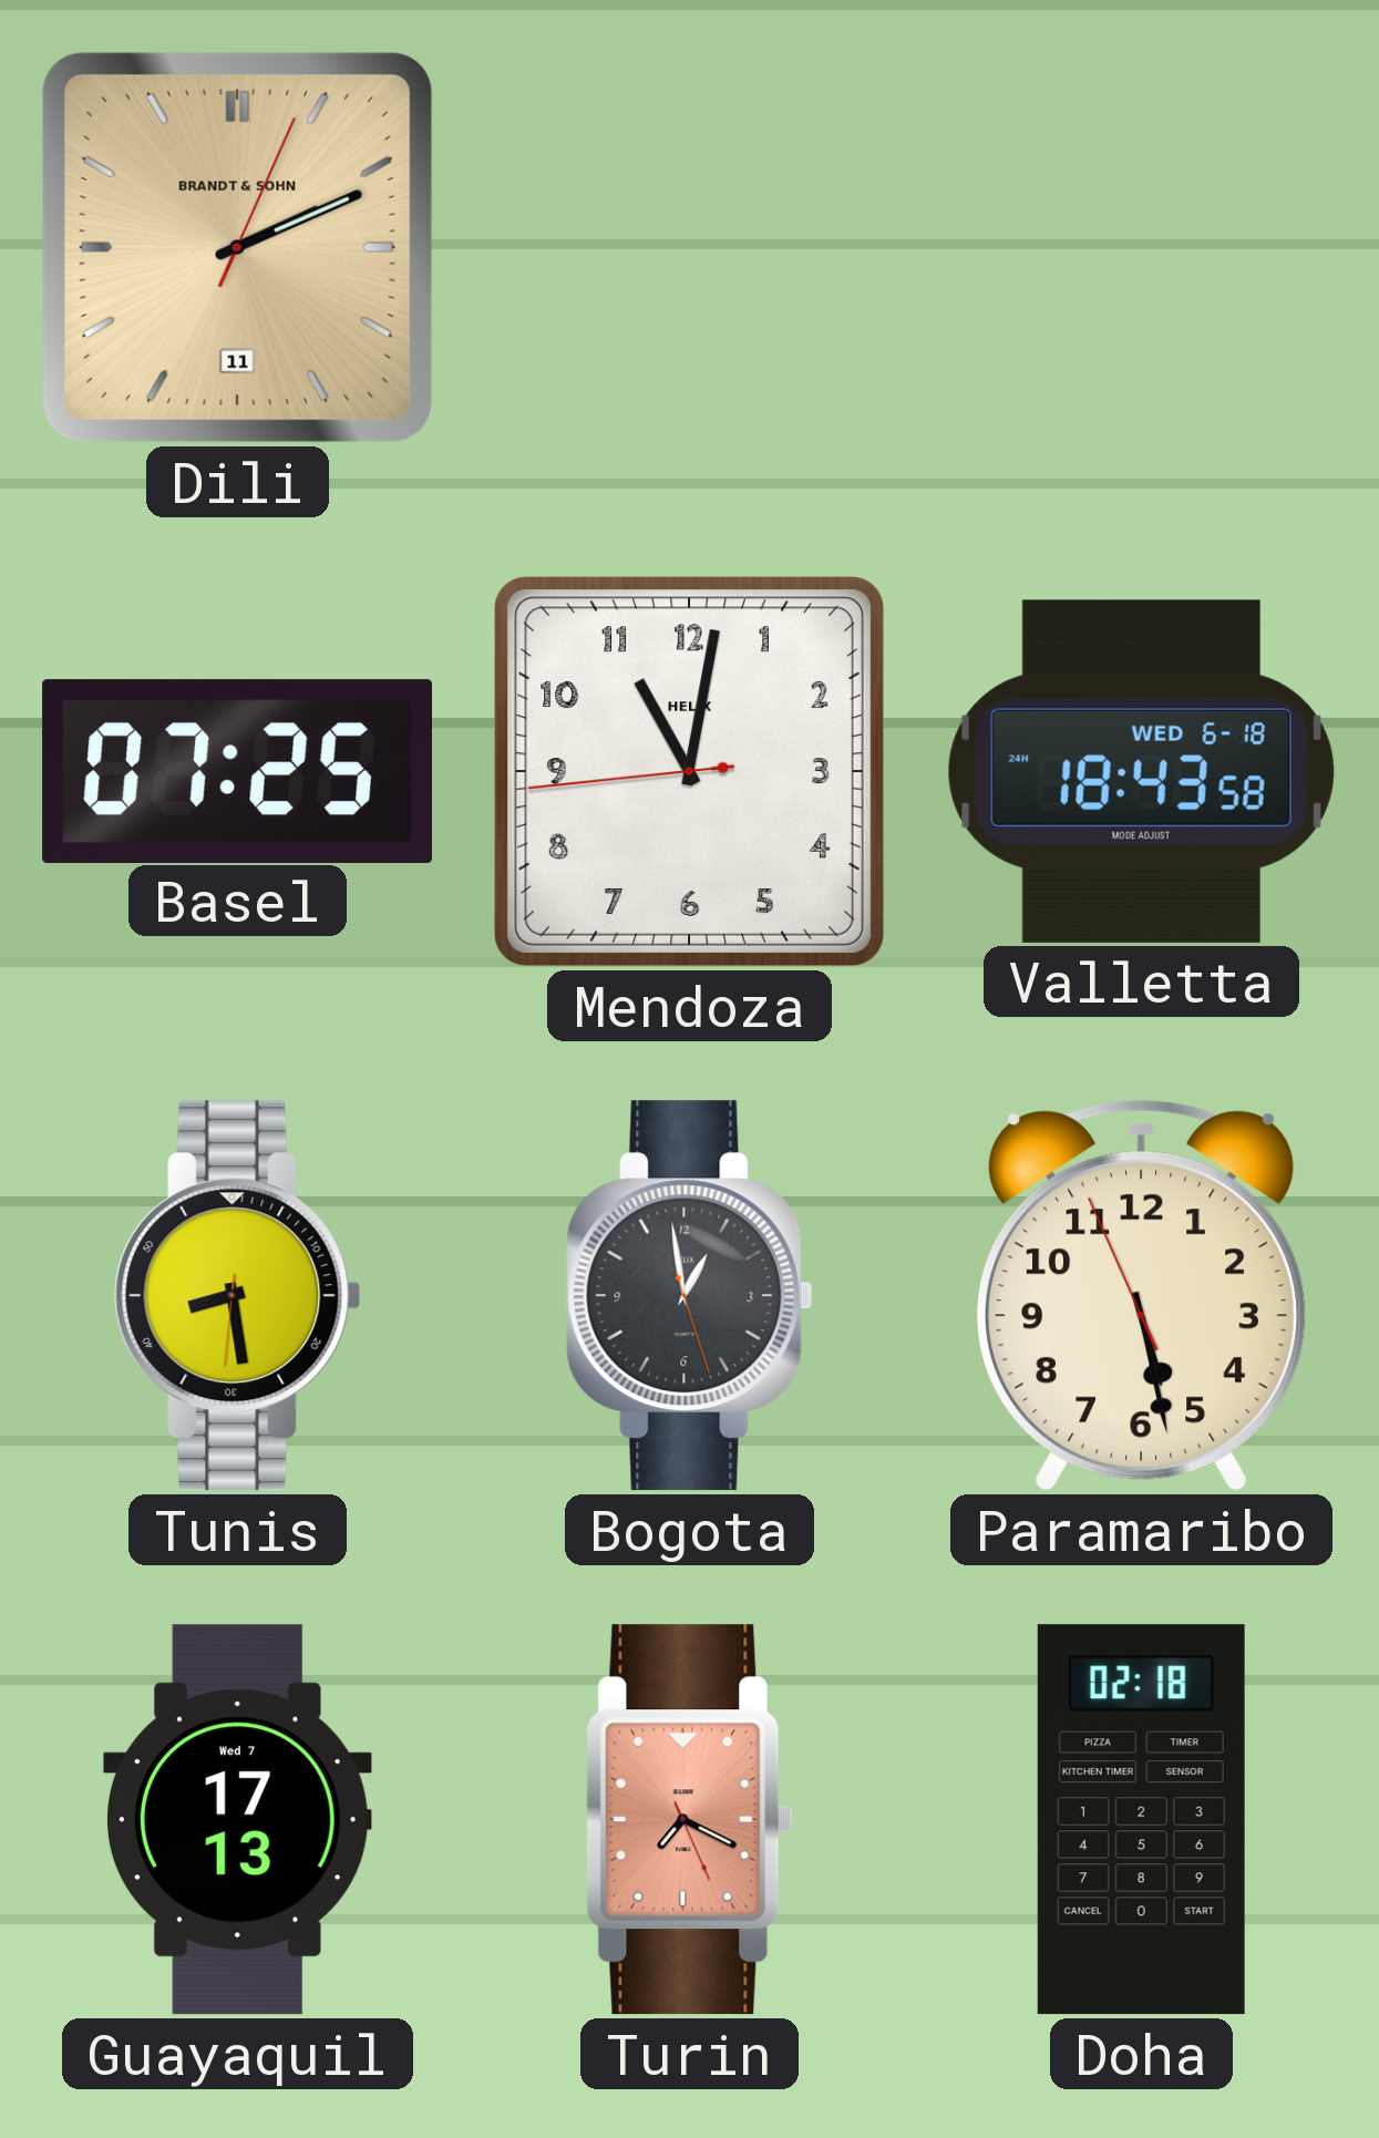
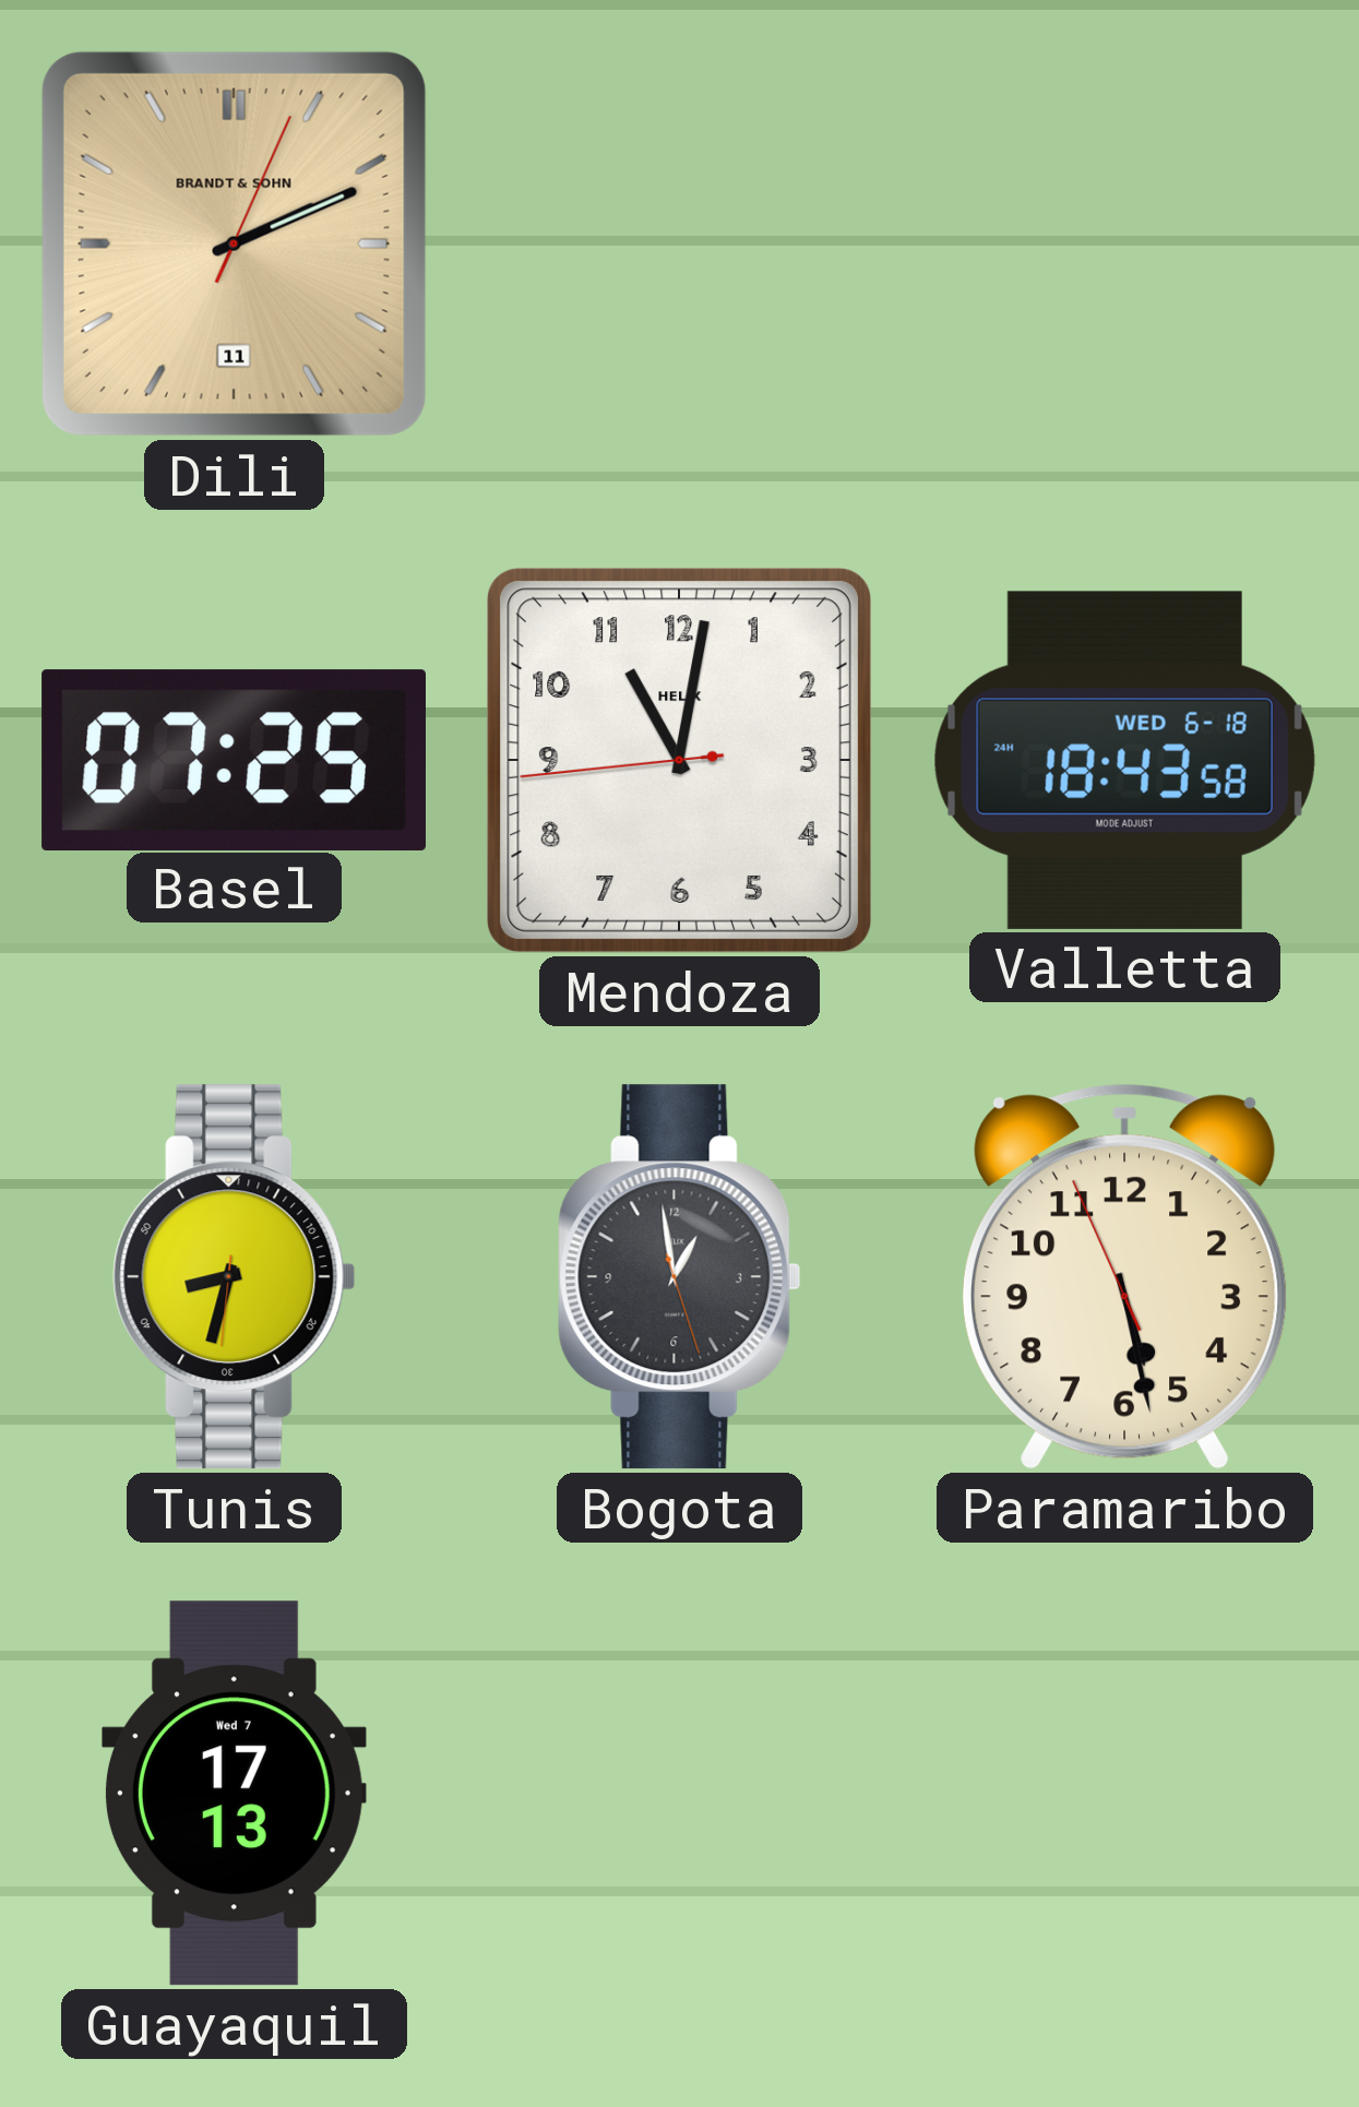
Tunis: 8:28 -> 8:32
Turin: 7:19 -> none
Doha: 02:18 -> none
